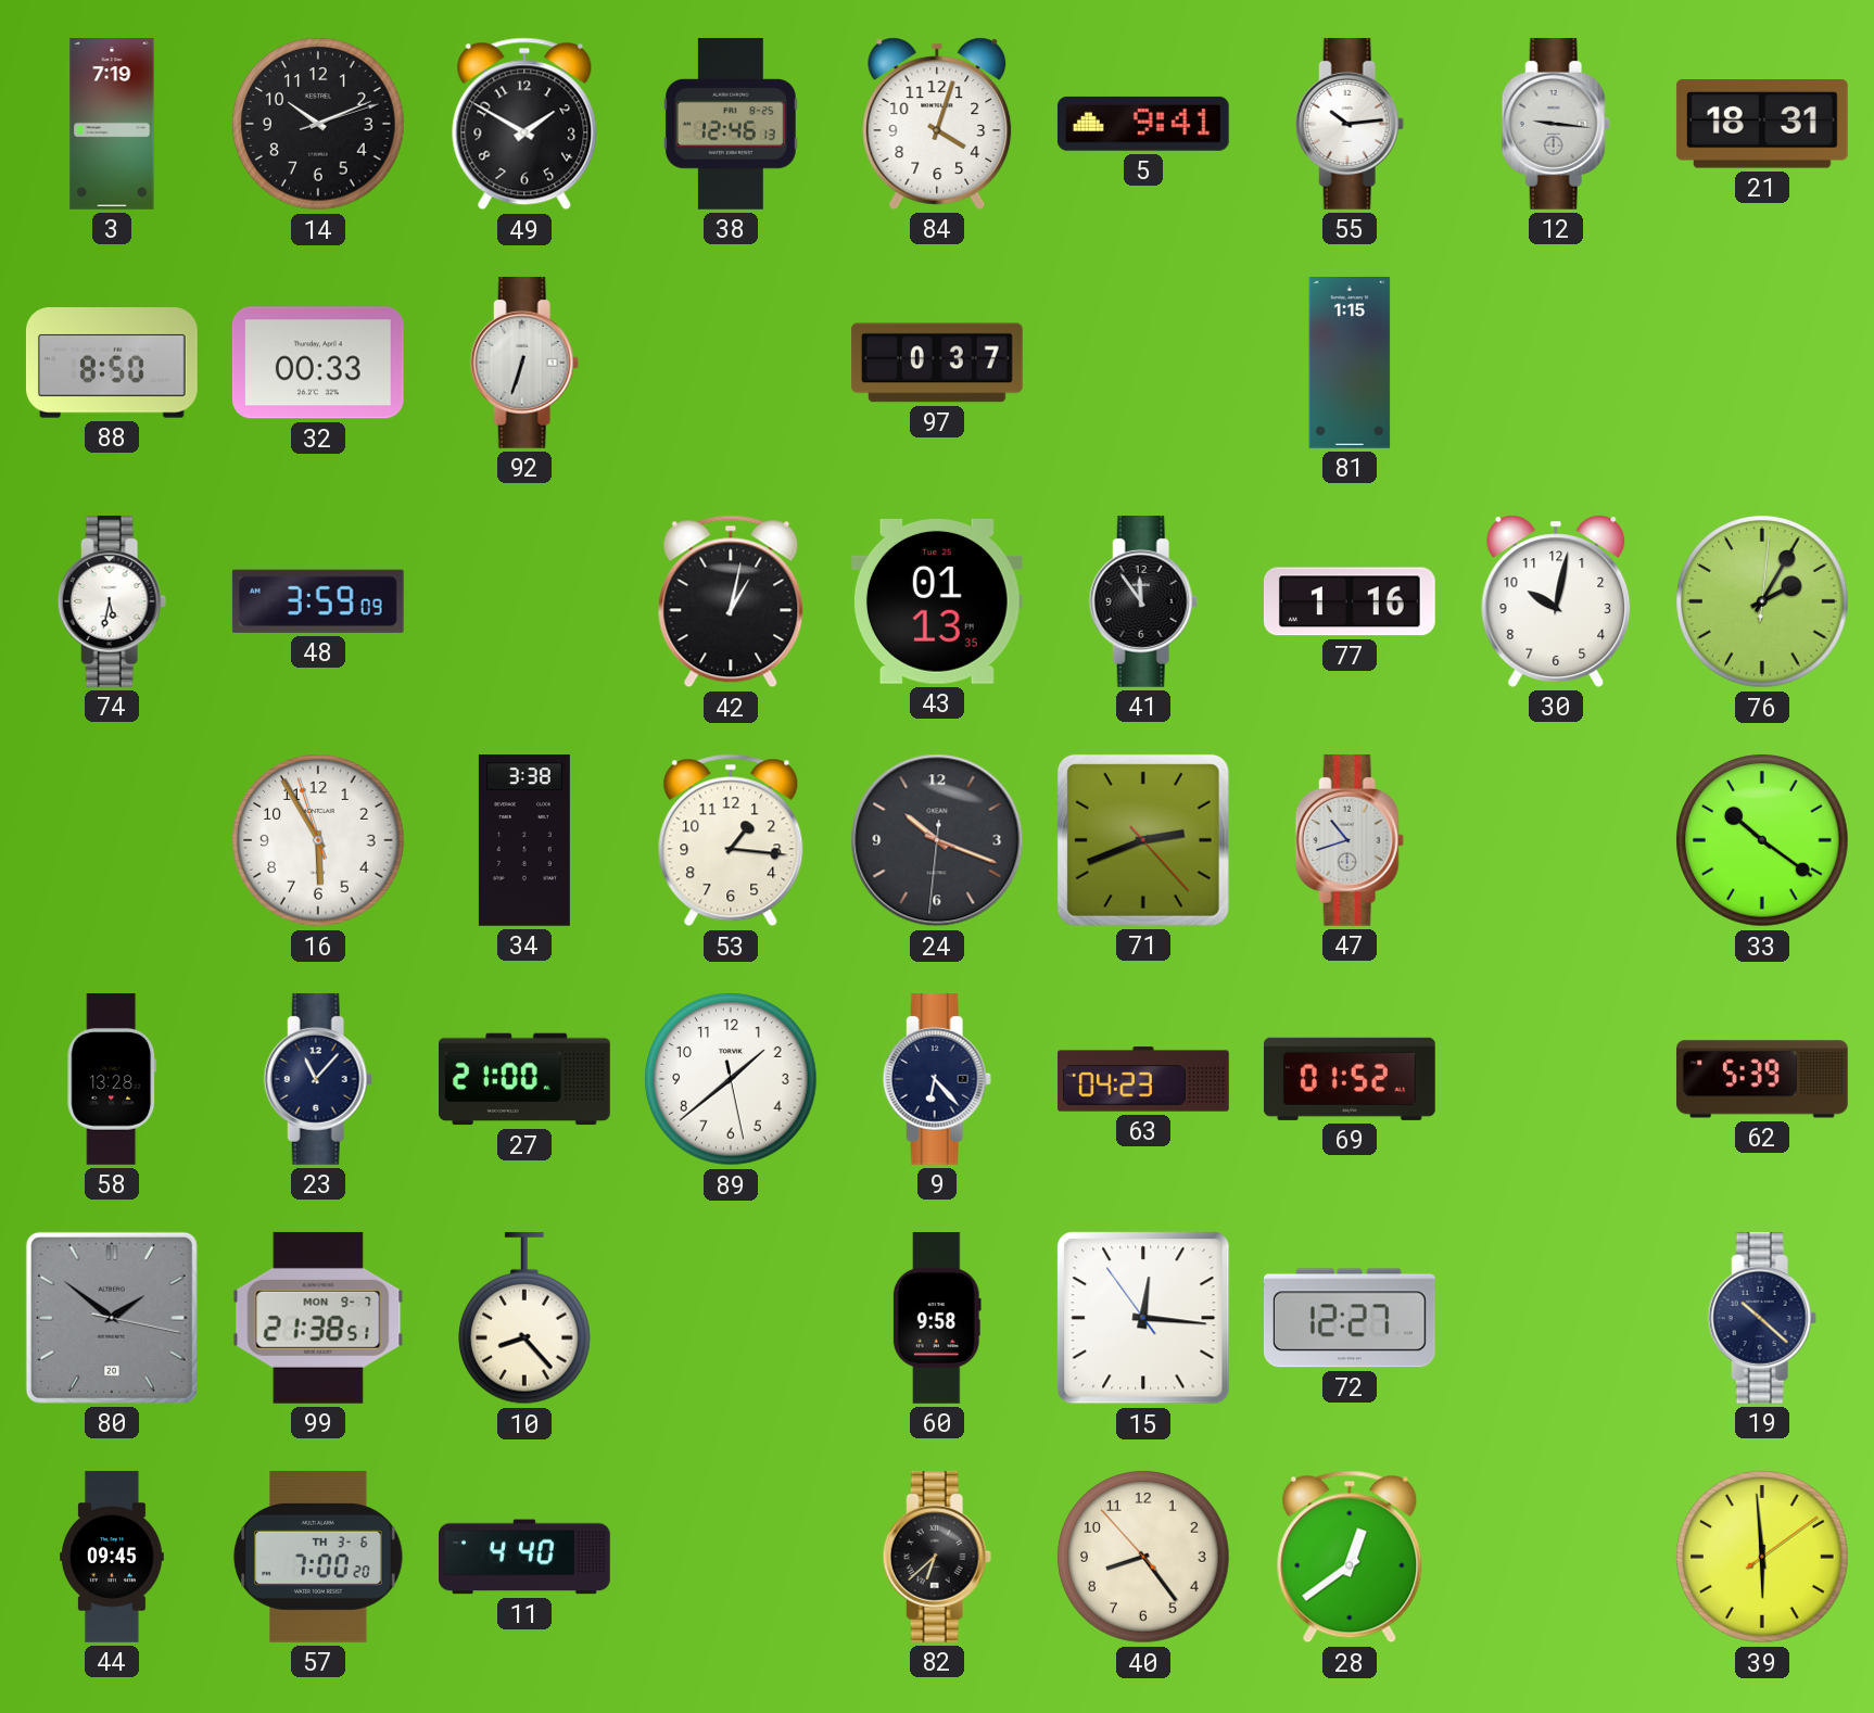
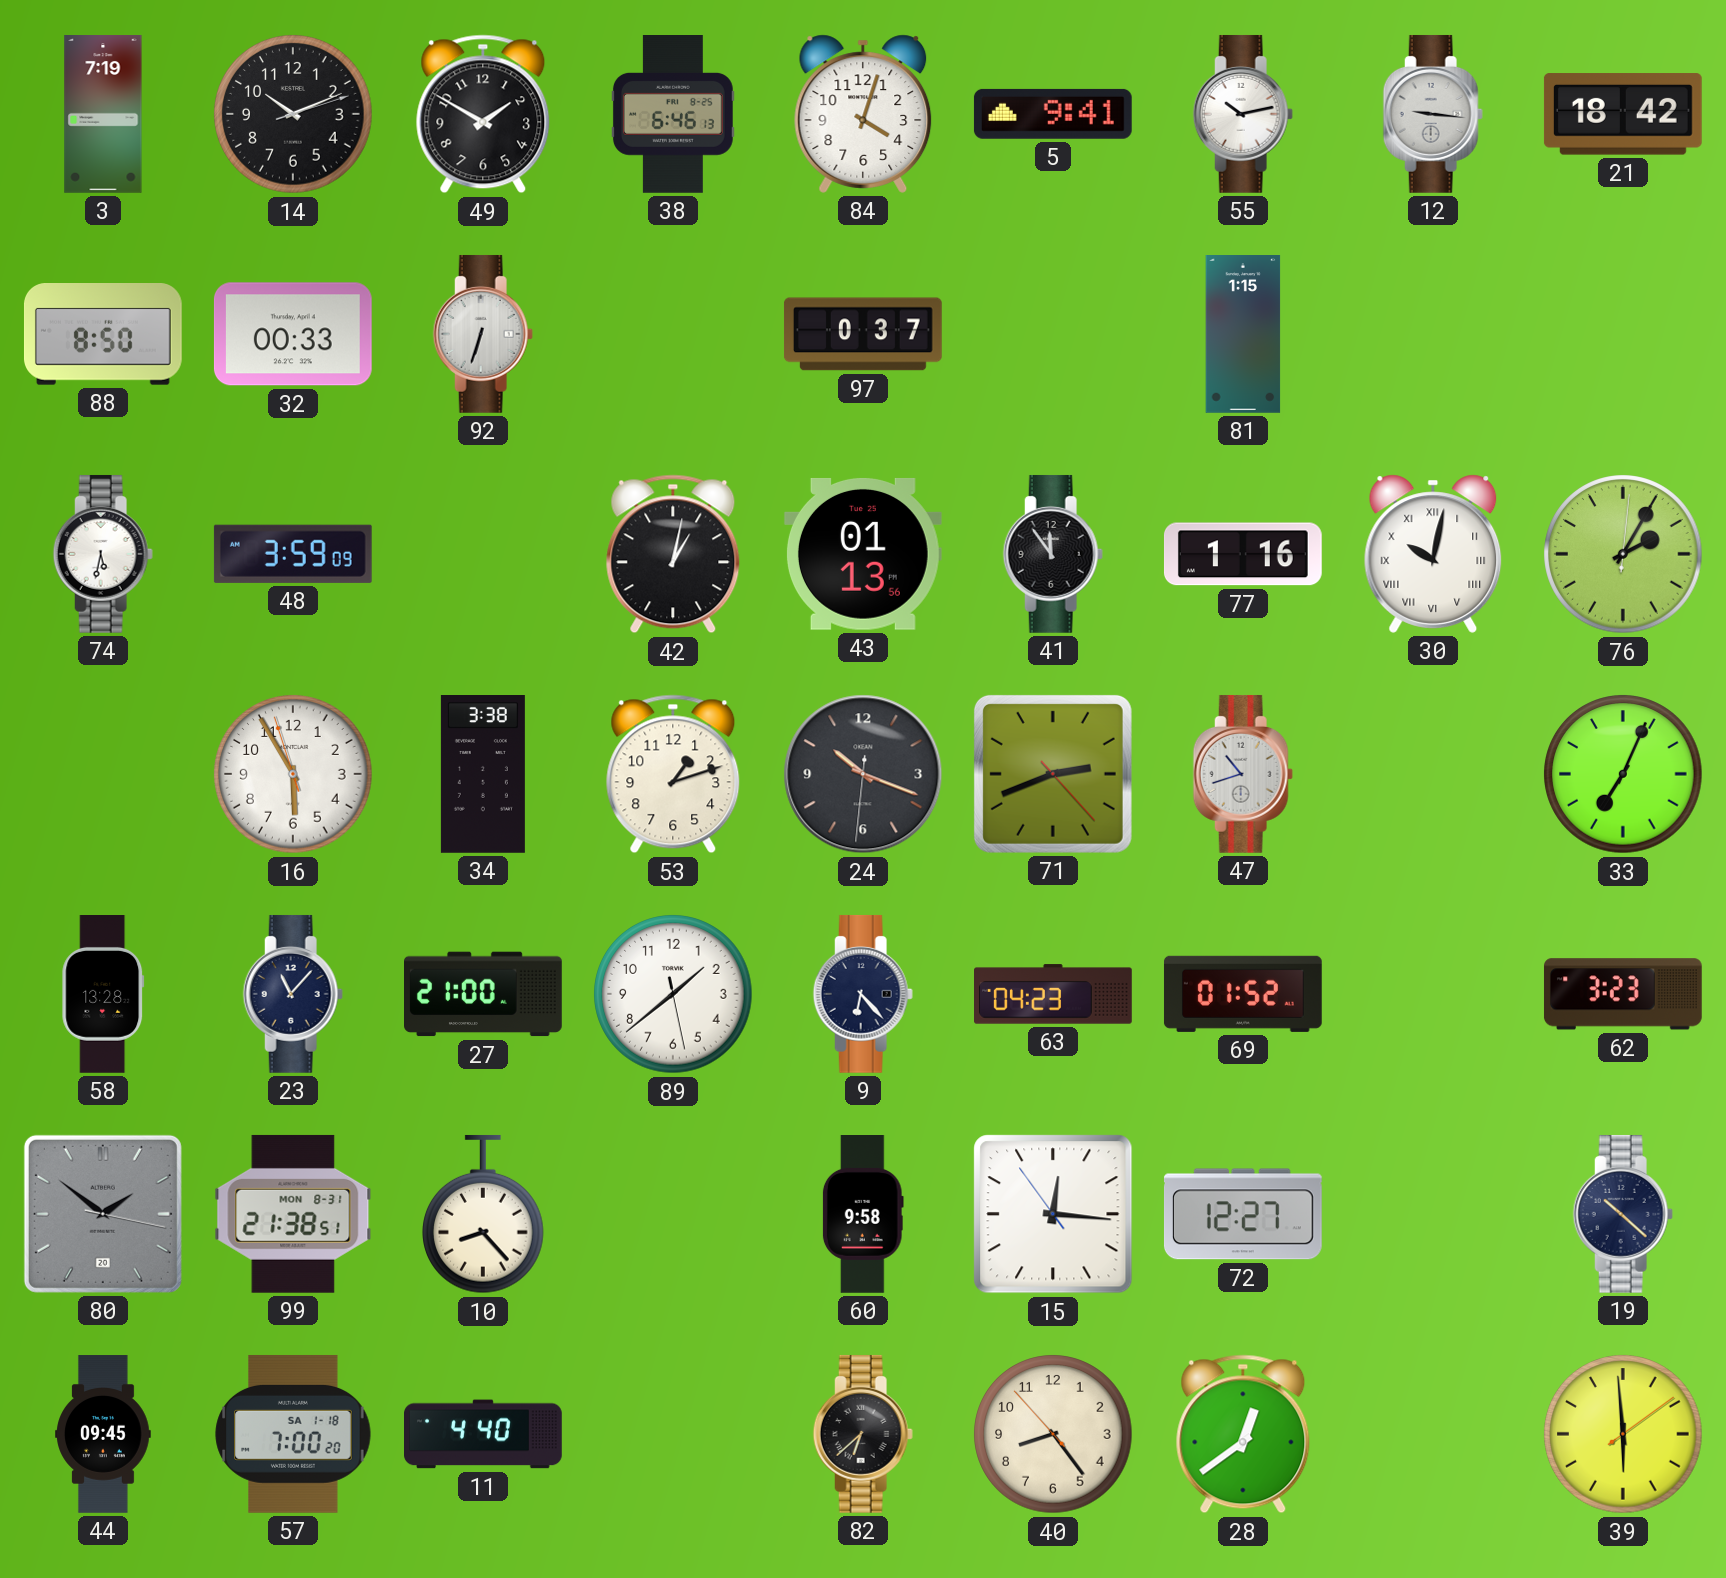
38: 12:46 -> 6:46
55: 10:14 -> 10:13
21: 18:31 -> 18:42
43: 01:13:35 -> 01:13:56
30 numerals: Arabic -> Roman
53: 1:16 -> 1:12
33: 10:21 -> 7:04
62: 5:39 -> 3:23
99 date: MON 9-7 -> MON 8-31
57 date: TH 3-6 -> SA 1-18
